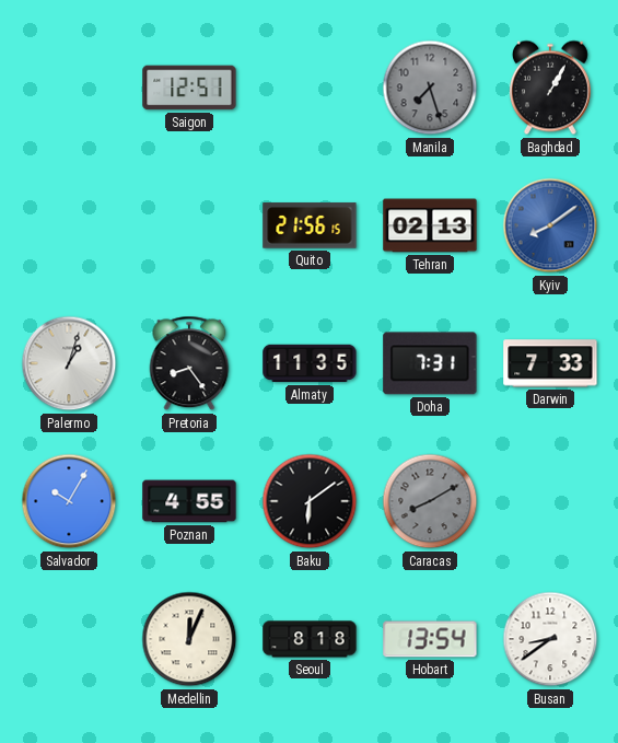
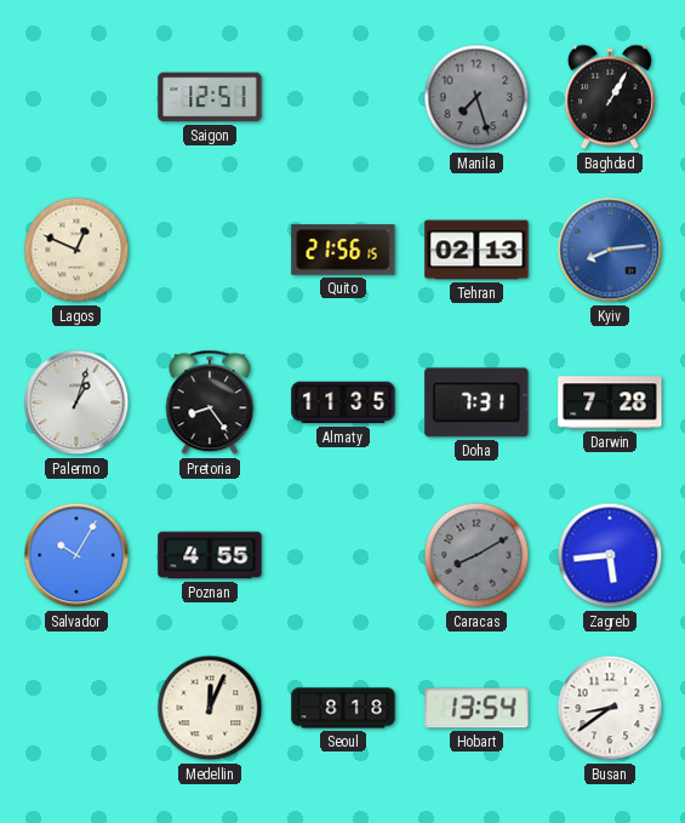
Lagos: none -> 12:49
Kyiv: 8:09 -> 8:14
Darwin: 7:33 -> 7:28
Baku: 6:09 -> none
Zagreb: none -> 5:44
